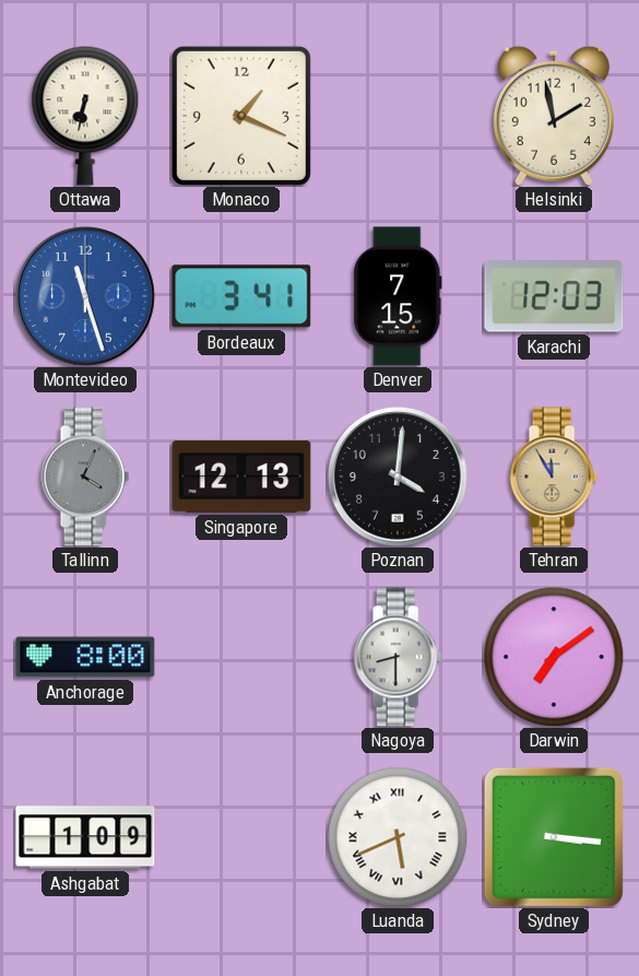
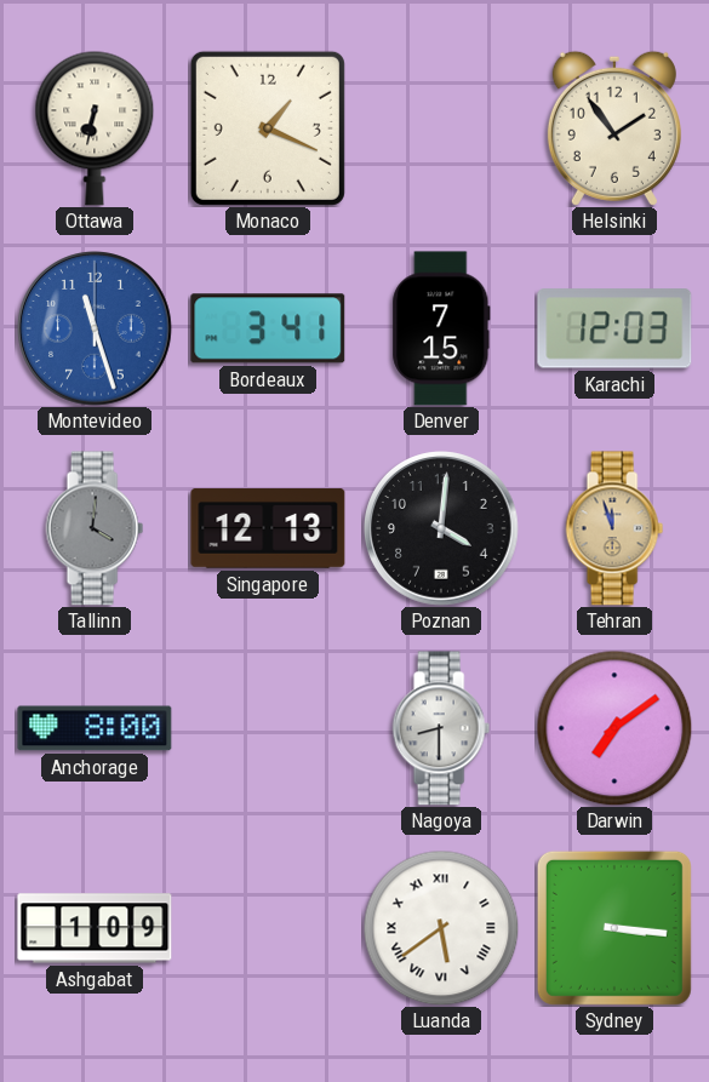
Helsinki: 1:58 -> 1:54
Tallinn: 4:04 -> 4:01
Tehran: 11:55 -> 11:57
Luanda: 5:41 -> 5:39
